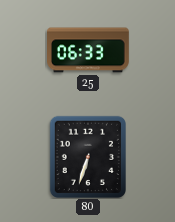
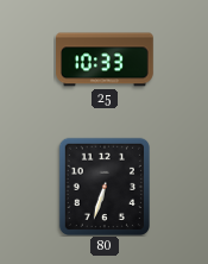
25: 06:33 -> 10:33
